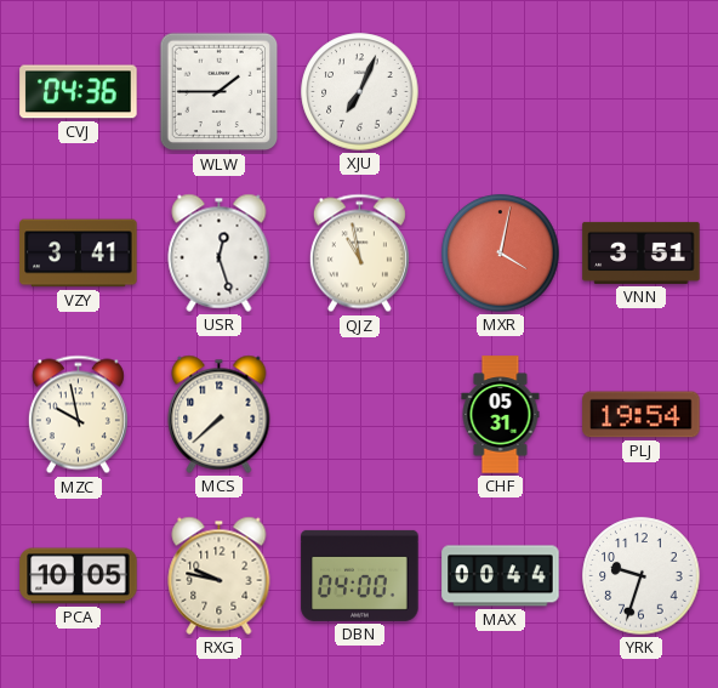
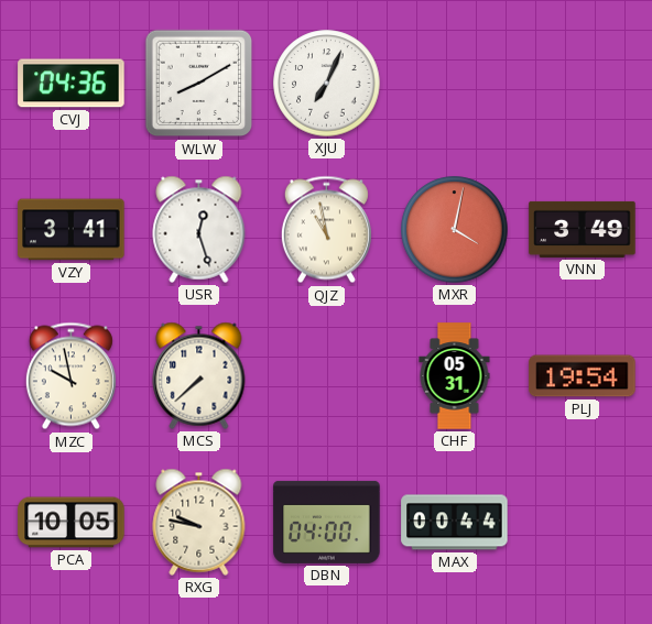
WLW: 1:45 -> 8:10
VNN: 3:51 -> 3:49
YRK: 9:33 -> none
